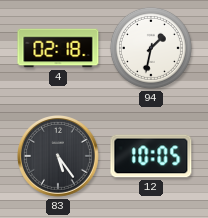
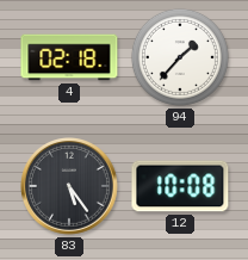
94: 1:32 -> 1:37
12: 10:05 -> 10:08
